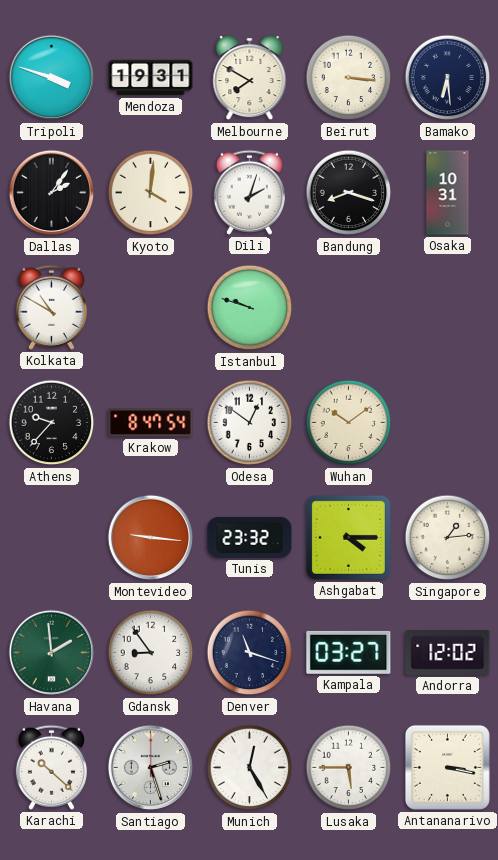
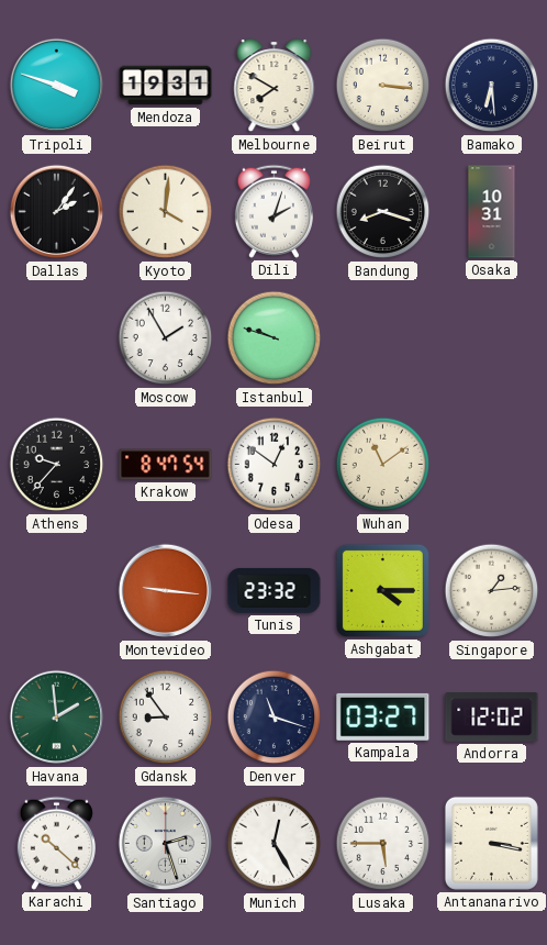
Kolkata: 10:50 -> none
Moscow: none -> 1:55
Wuhan: 10:09 -> 11:09
